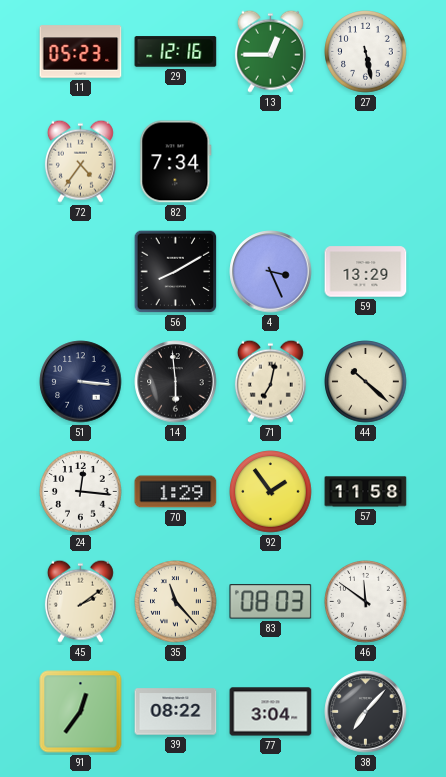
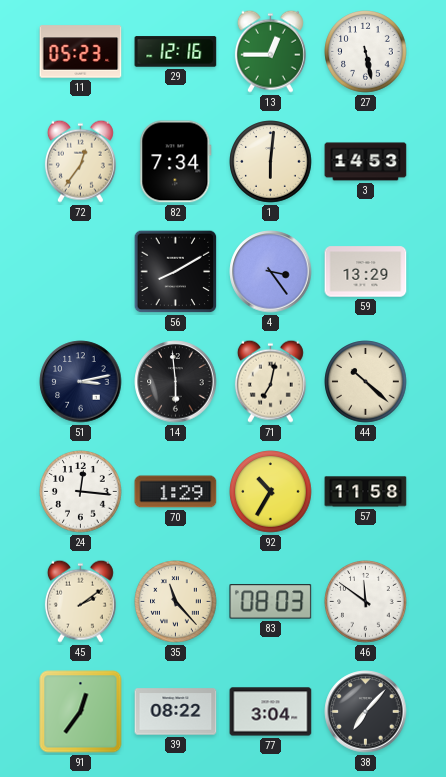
72: 4:36 -> 12:36
1: none -> 6:01
3: none -> 14:53
4: 3:26 -> 3:24
51: 3:16 -> 3:13
92: 1:54 -> 10:35
